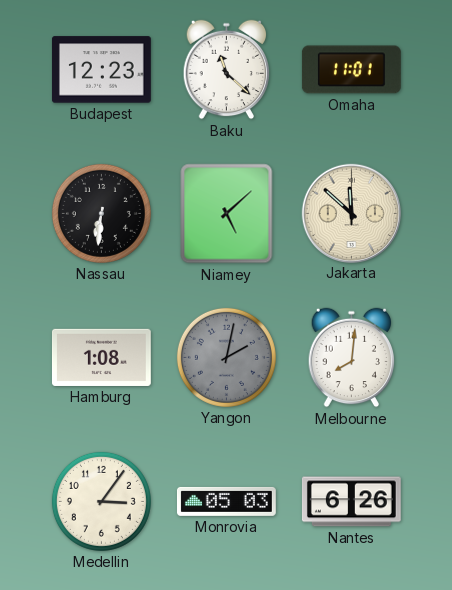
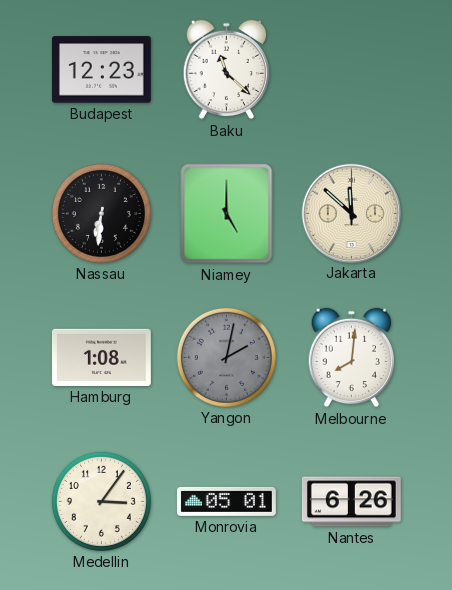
Omaha: 11:01 -> none
Niamey: 5:08 -> 5:00
Monrovia: 05:03 -> 05:01
